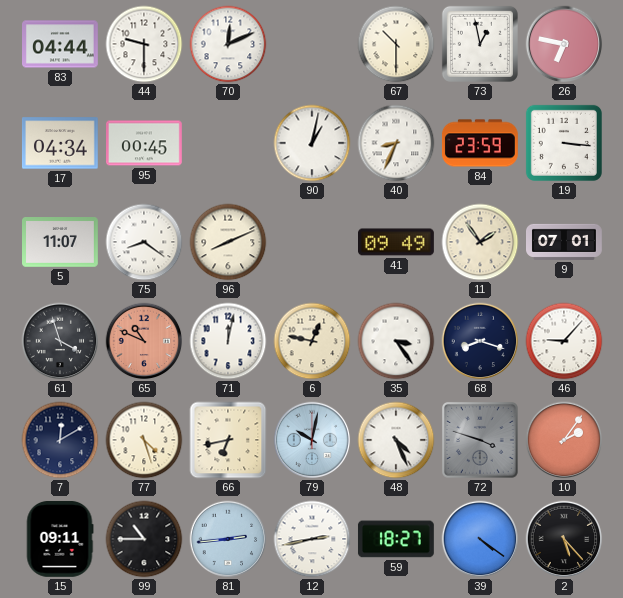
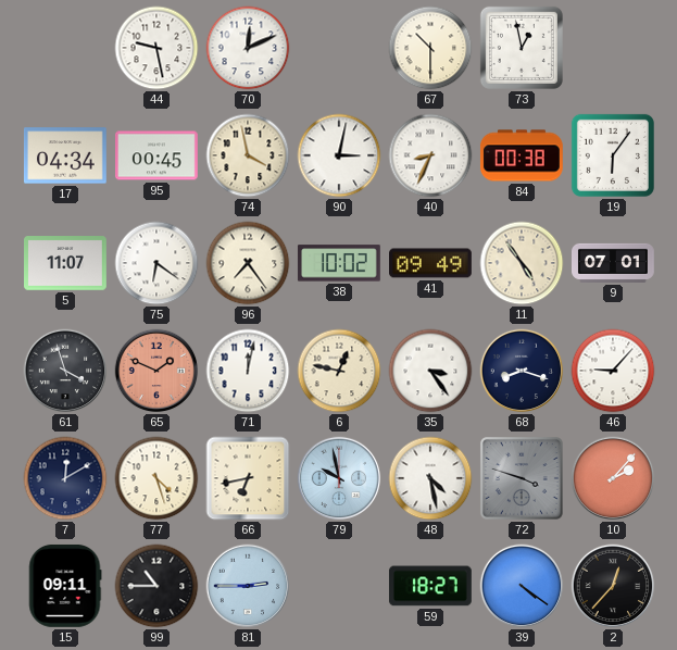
83: 04:44 -> none
44: 9:30 -> 9:28
26: 6:47 -> none
74: none -> 3:58
90: 1:02 -> 3:02
84: 23:59 -> 00:38
19: 3:16 -> 6:06
75: 8:21 -> 6:21
96: 8:11 -> 7:24
38: none -> 10:02
11: 1:54 -> 4:54
65: 10:49 -> 1:49
79: 10:02 -> 9:58
48: 4:26 -> 4:28
10: 2:06 -> 2:07
81: 2:44 -> 2:45
12: 2:43 -> none
2: 5:23 -> 12:37
